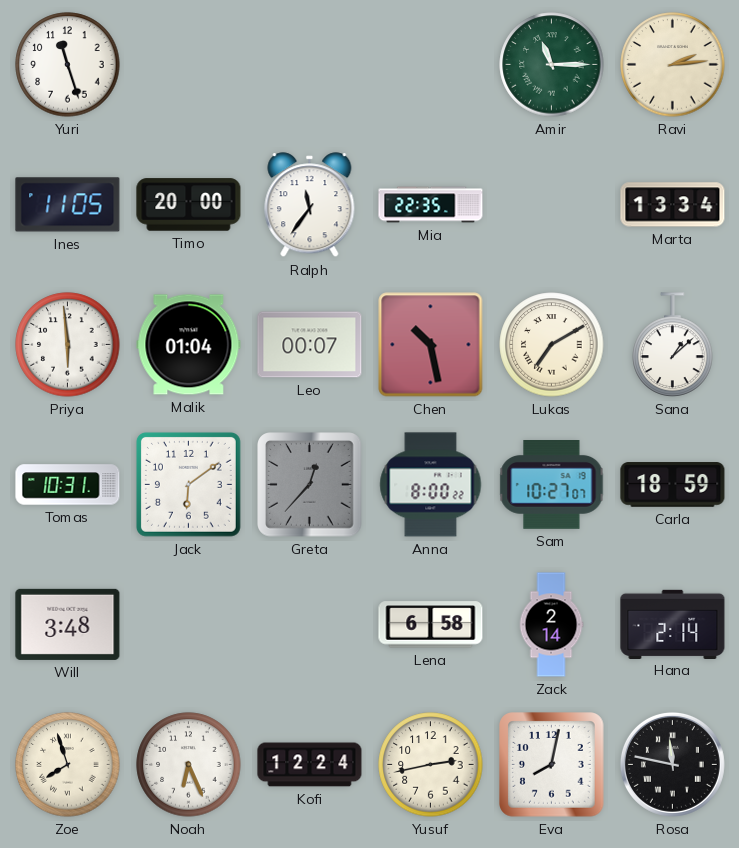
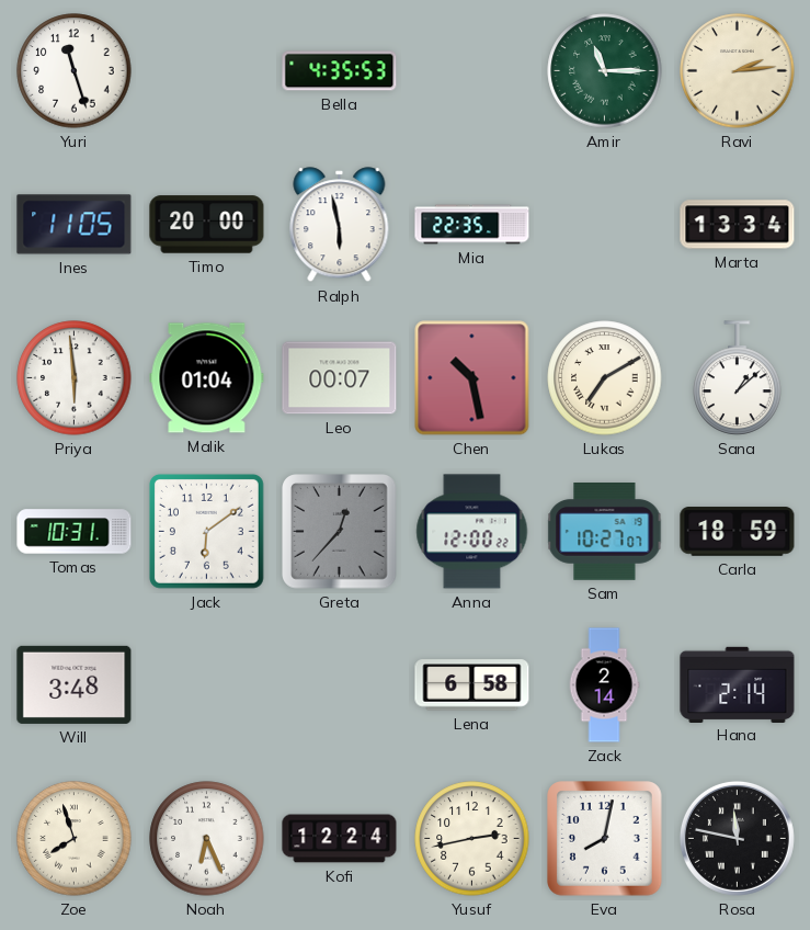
Bella: none -> 4:35
Ralph: 11:36 -> 5:58
Anna: 8:00 -> 12:00
